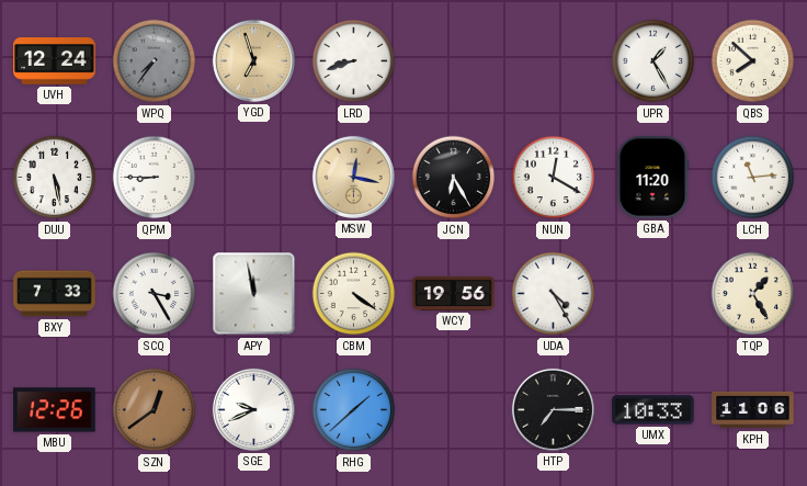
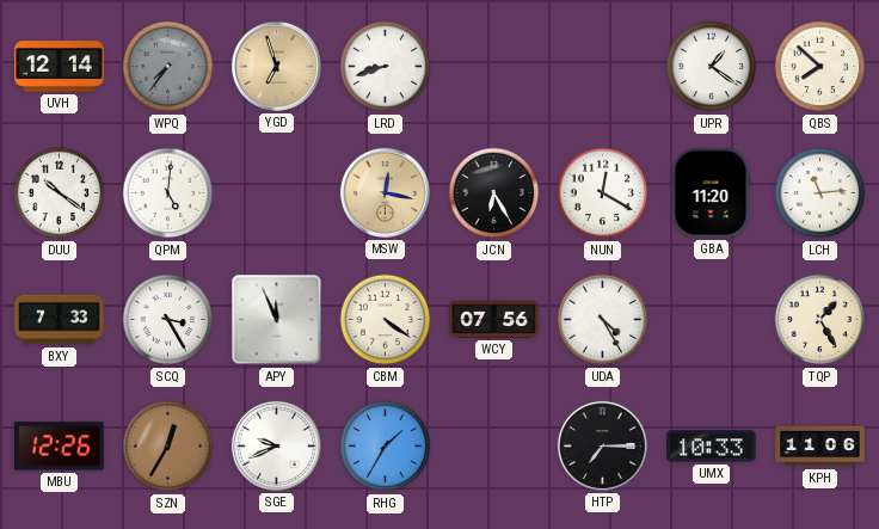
UVH: 12:24 -> 12:14
UPR: 1:25 -> 1:21
DUU: 5:28 -> 10:21
QPM: 8:45 -> 5:01
APY: 11:58 -> 11:56
WCY: 19:56 -> 07:56
SZN: 12:39 -> 12:35
RHG: 1:38 -> 1:35
